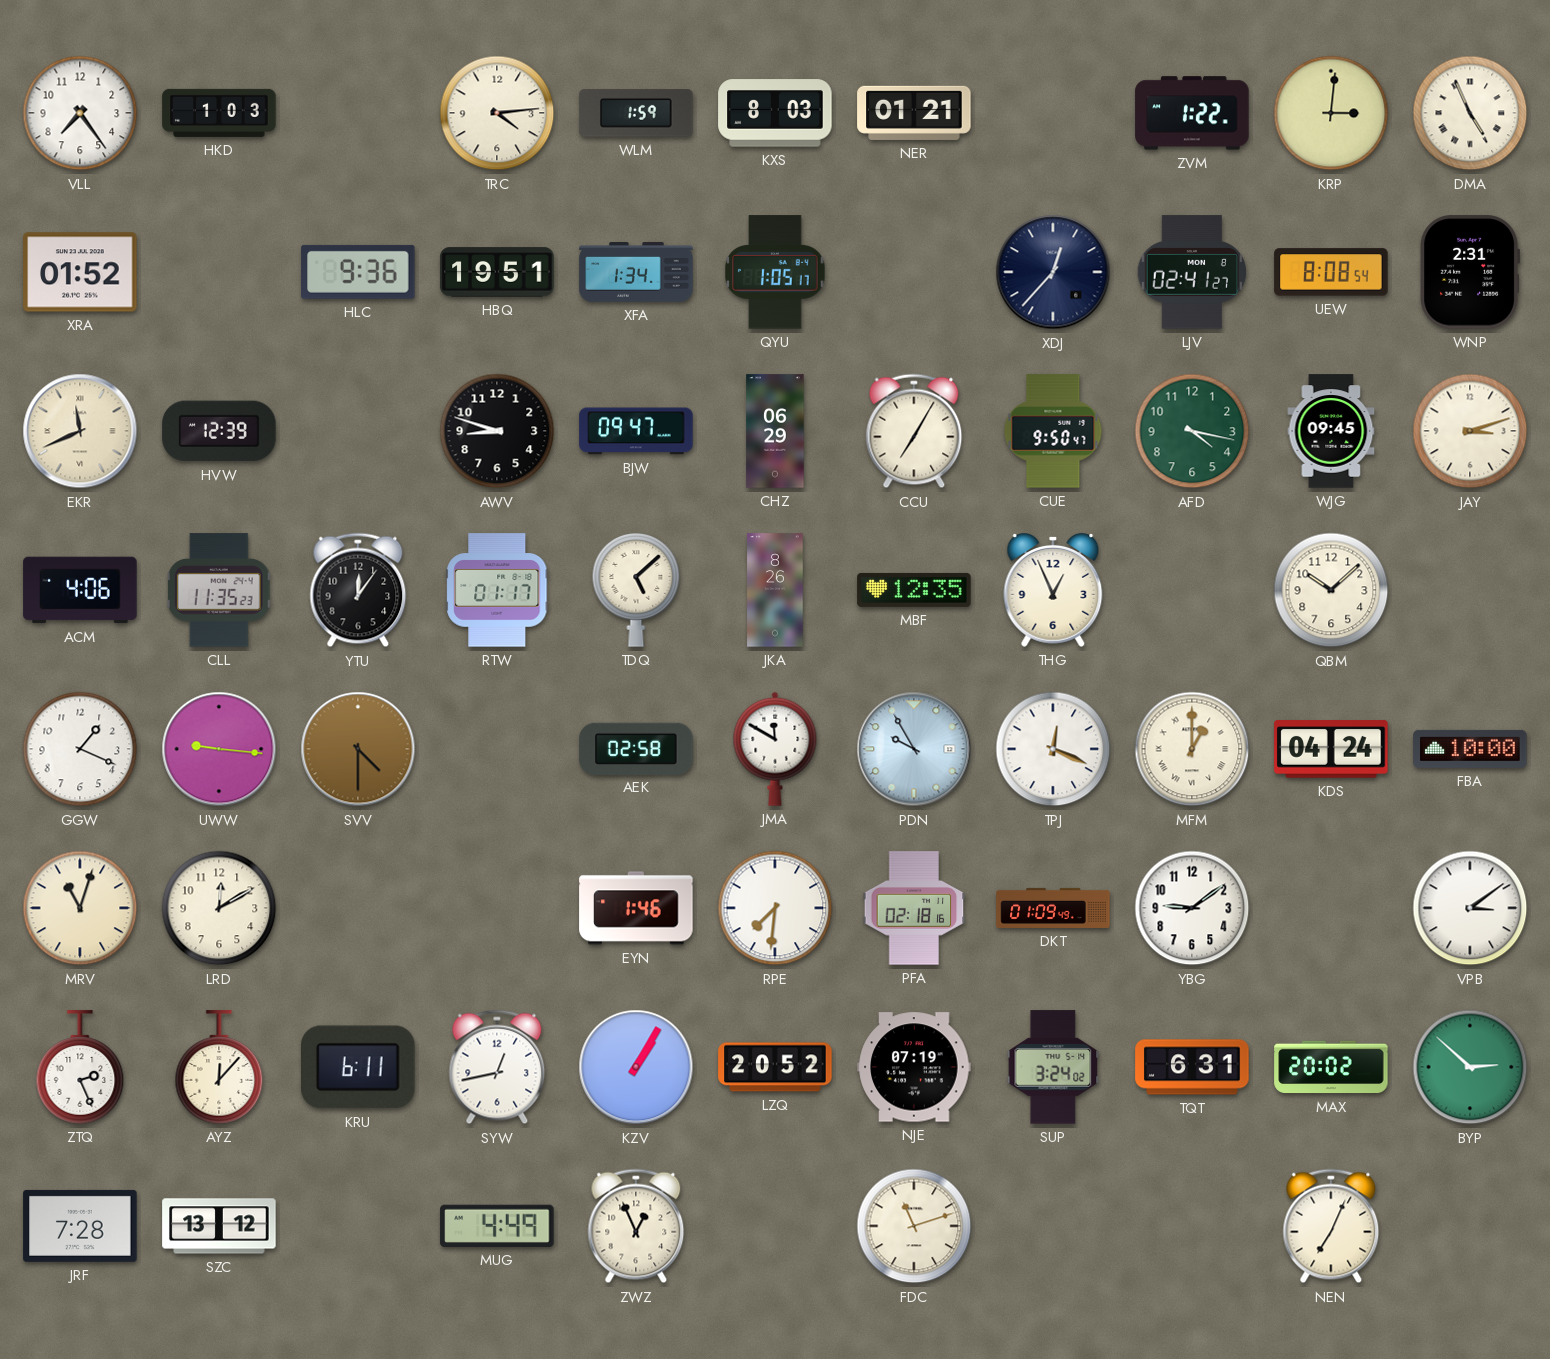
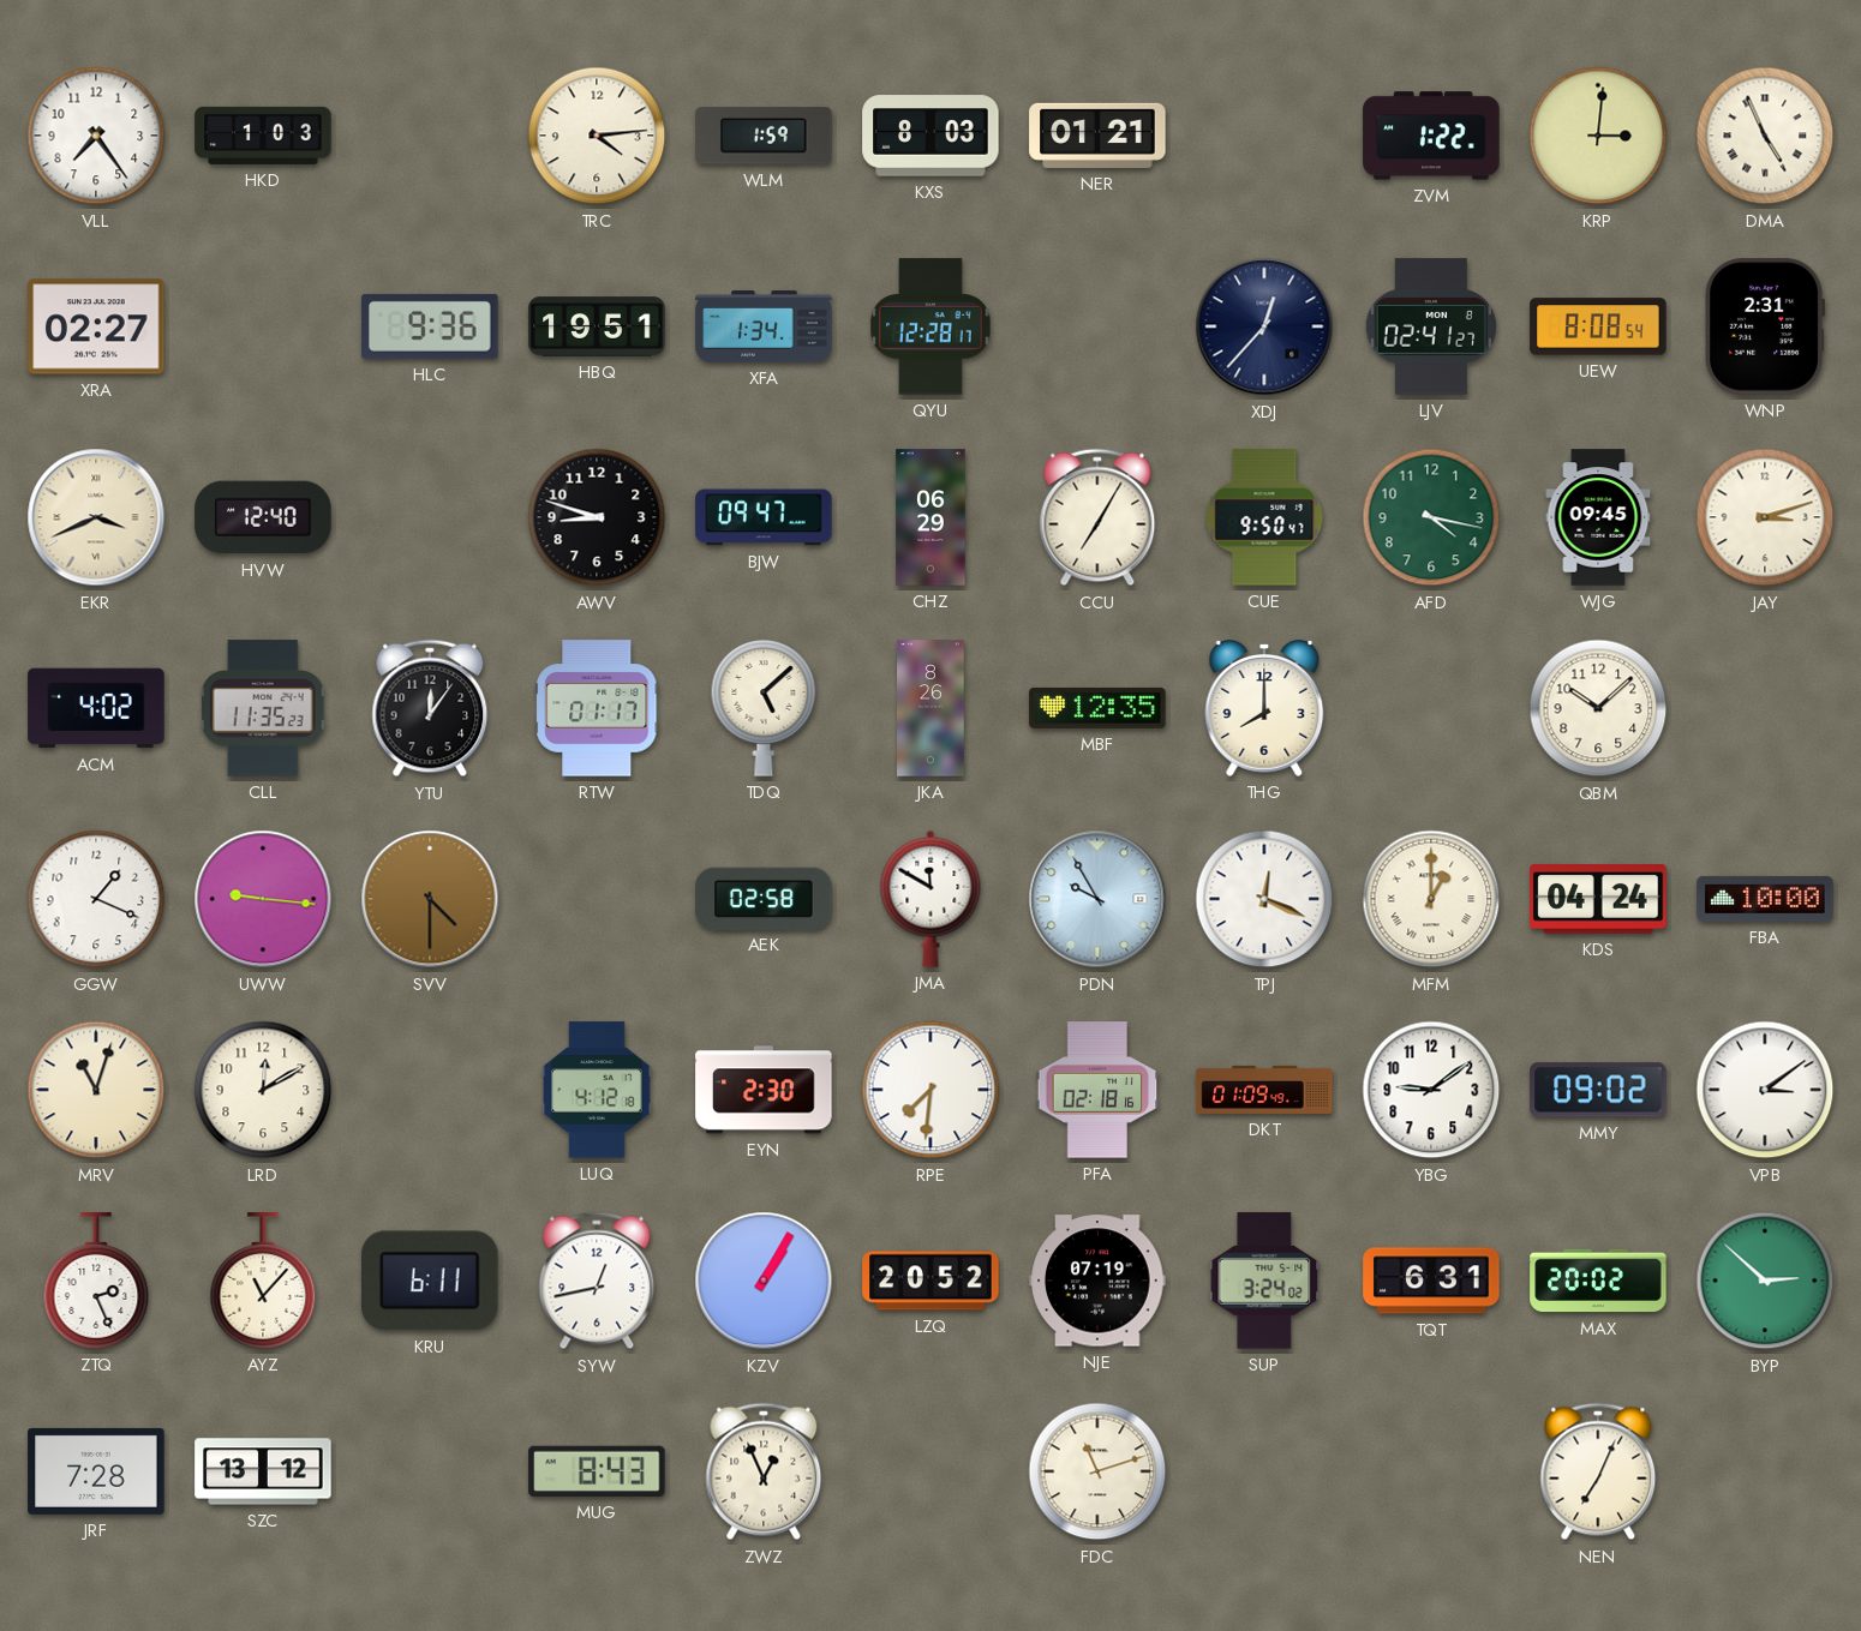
XRA: 01:52 -> 02:27
QYU: 1:05 -> 12:28
EKR: 11:41 -> 3:41
HVW: 12:39 -> 12:40
ACM: 4:06 -> 4:02
THG: 12:56 -> 8:00
LUQ: none -> 4:12
EYN: 1:46 -> 2:30
MMY: none -> 09:02
AYZ: 12:07 -> 11:07
MUG: 4:49 -> 8:43
